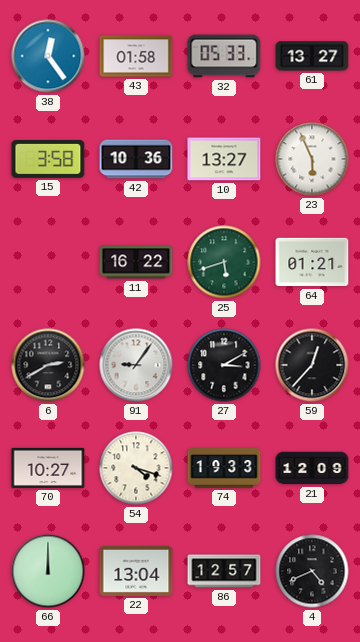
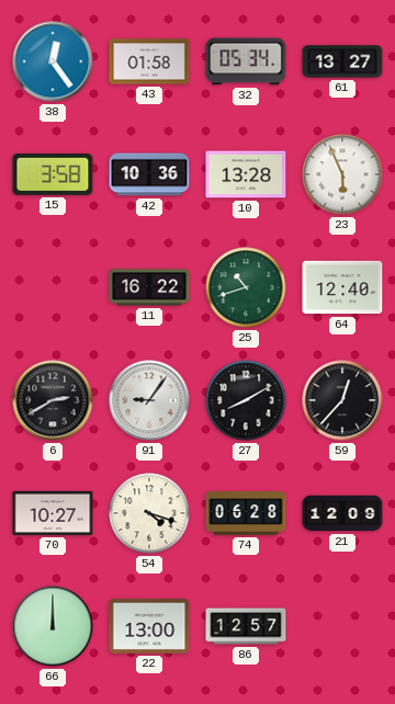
32: 05:33 -> 05:34
10: 13:27 -> 13:28
25: 5:42 -> 10:42
64: 01:21 -> 12:40
27: 3:10 -> 8:10
74: 19:33 -> 06:28
22: 13:04 -> 13:00
4: 4:41 -> none
